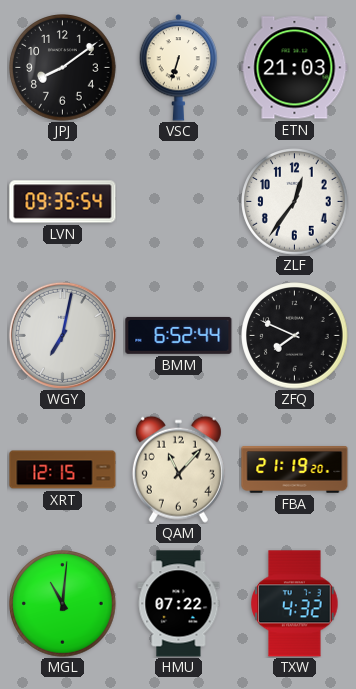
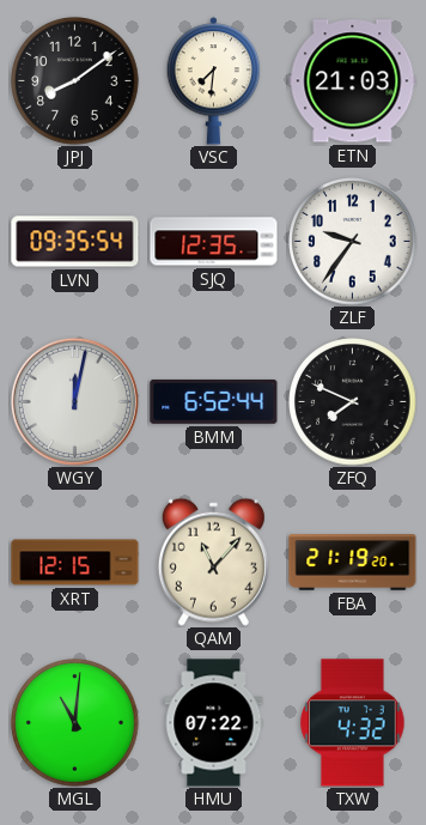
VSC: 6:33 -> 7:31
SJQ: none -> 12:35
ZLF: 12:36 -> 9:36
WGY: 7:02 -> 12:02
